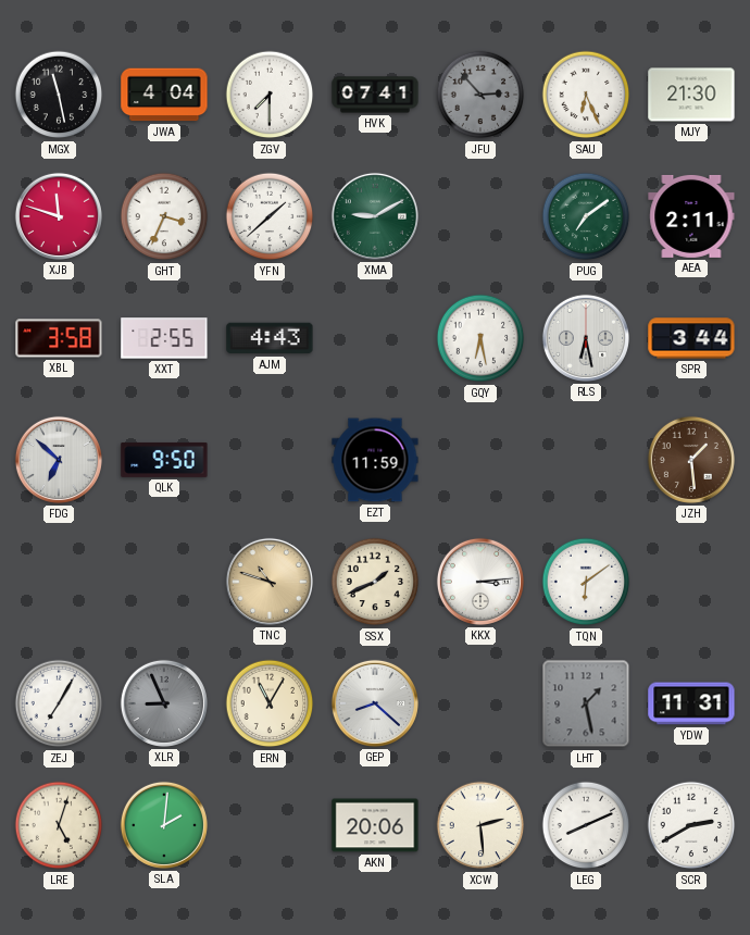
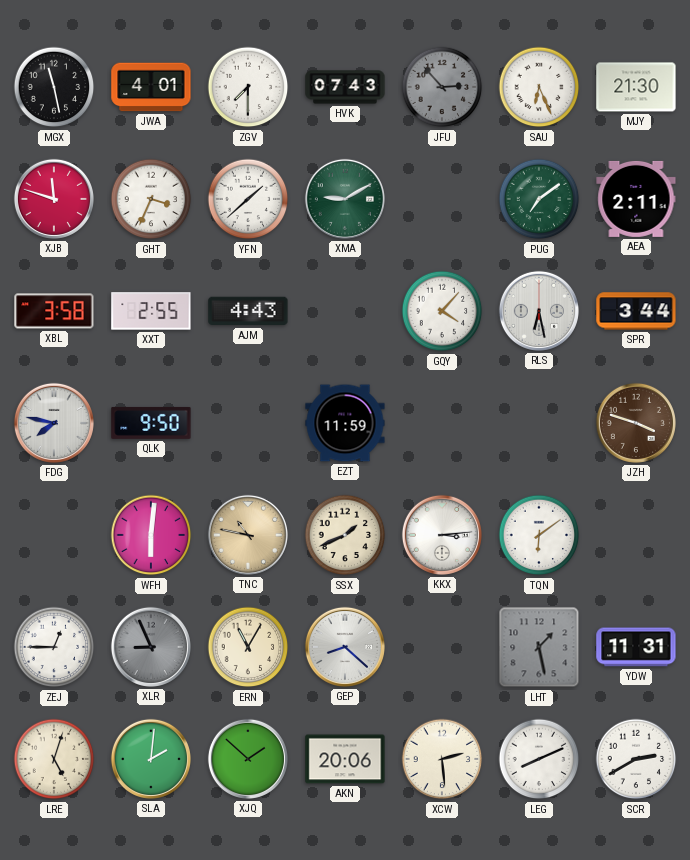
JWA: 4:04 -> 4:01
HVK: 07:41 -> 07:43
GQY: 6:28 -> 4:07
FDG: 6:52 -> 7:47
JZH: 1:29 -> 3:48
WFH: none -> 6:01
TNC: 10:48 -> 10:47
ZEJ: 7:05 -> 12:45
XJQ: none -> 1:52
